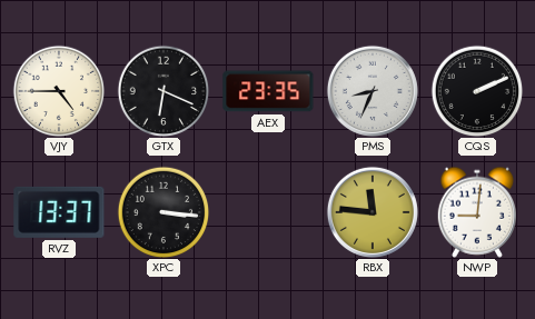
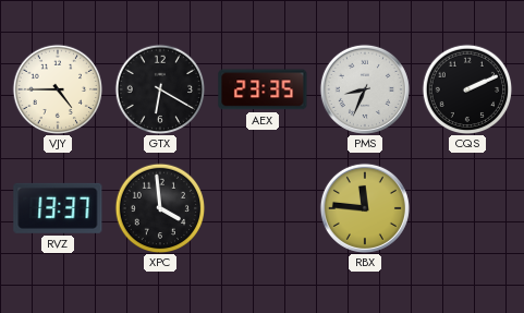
GTX: 6:19 -> 6:20
XPC: 3:16 -> 3:59
NWP: 9:01 -> none
